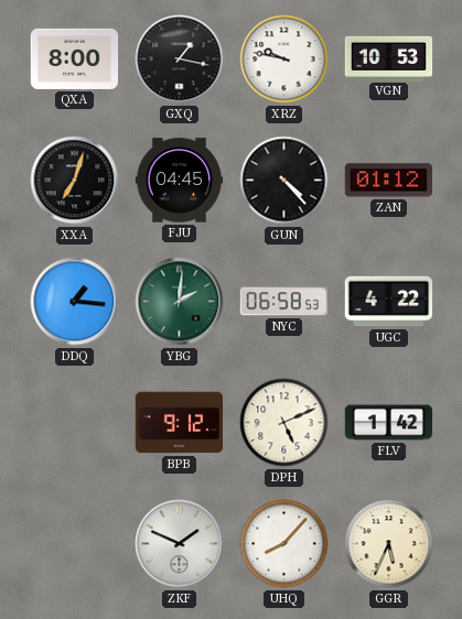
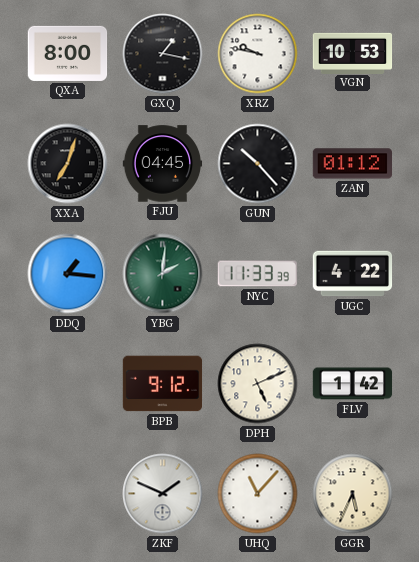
GUN: 4:23 -> 10:23
NYC: 06:58 -> 11:33
UHQ: 8:07 -> 11:07
